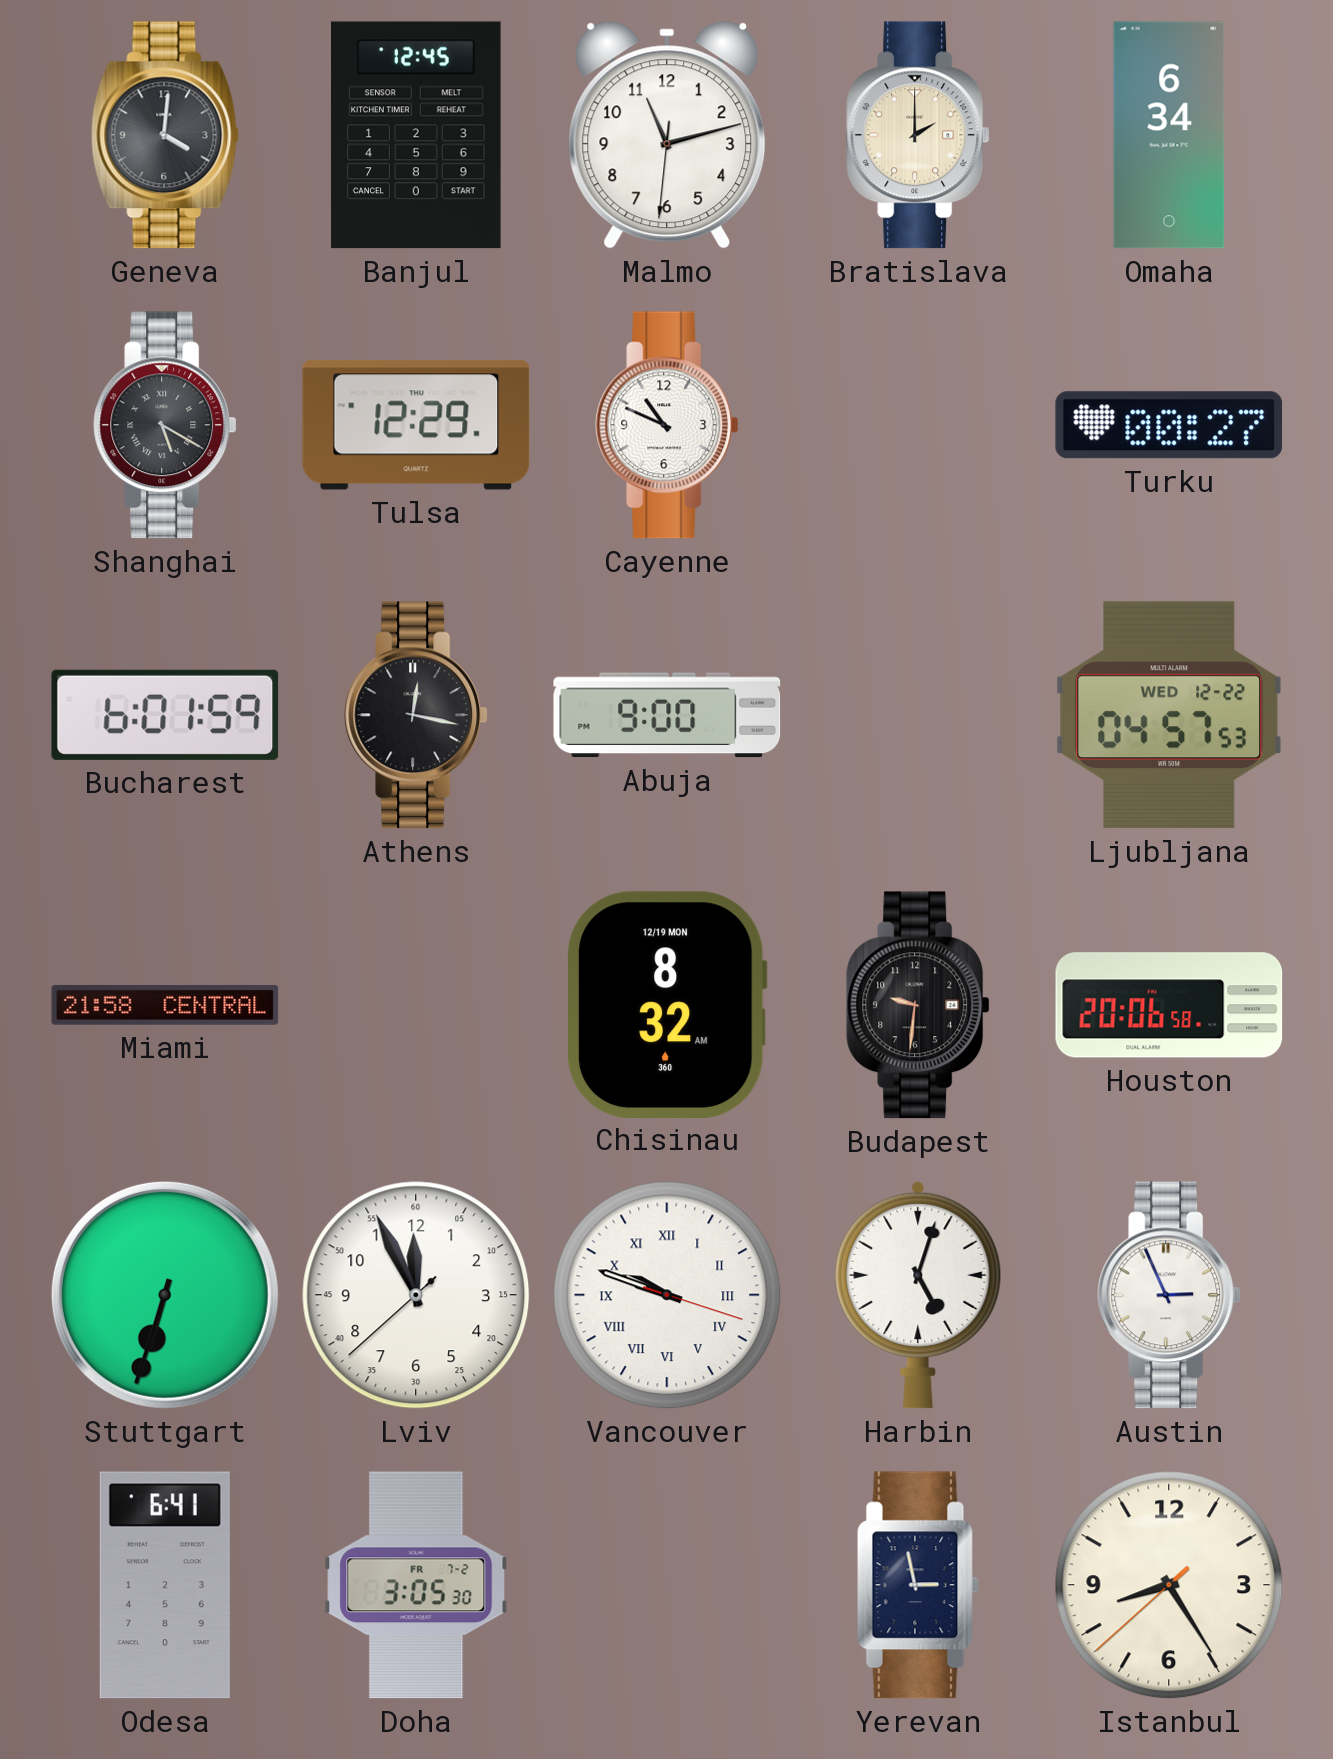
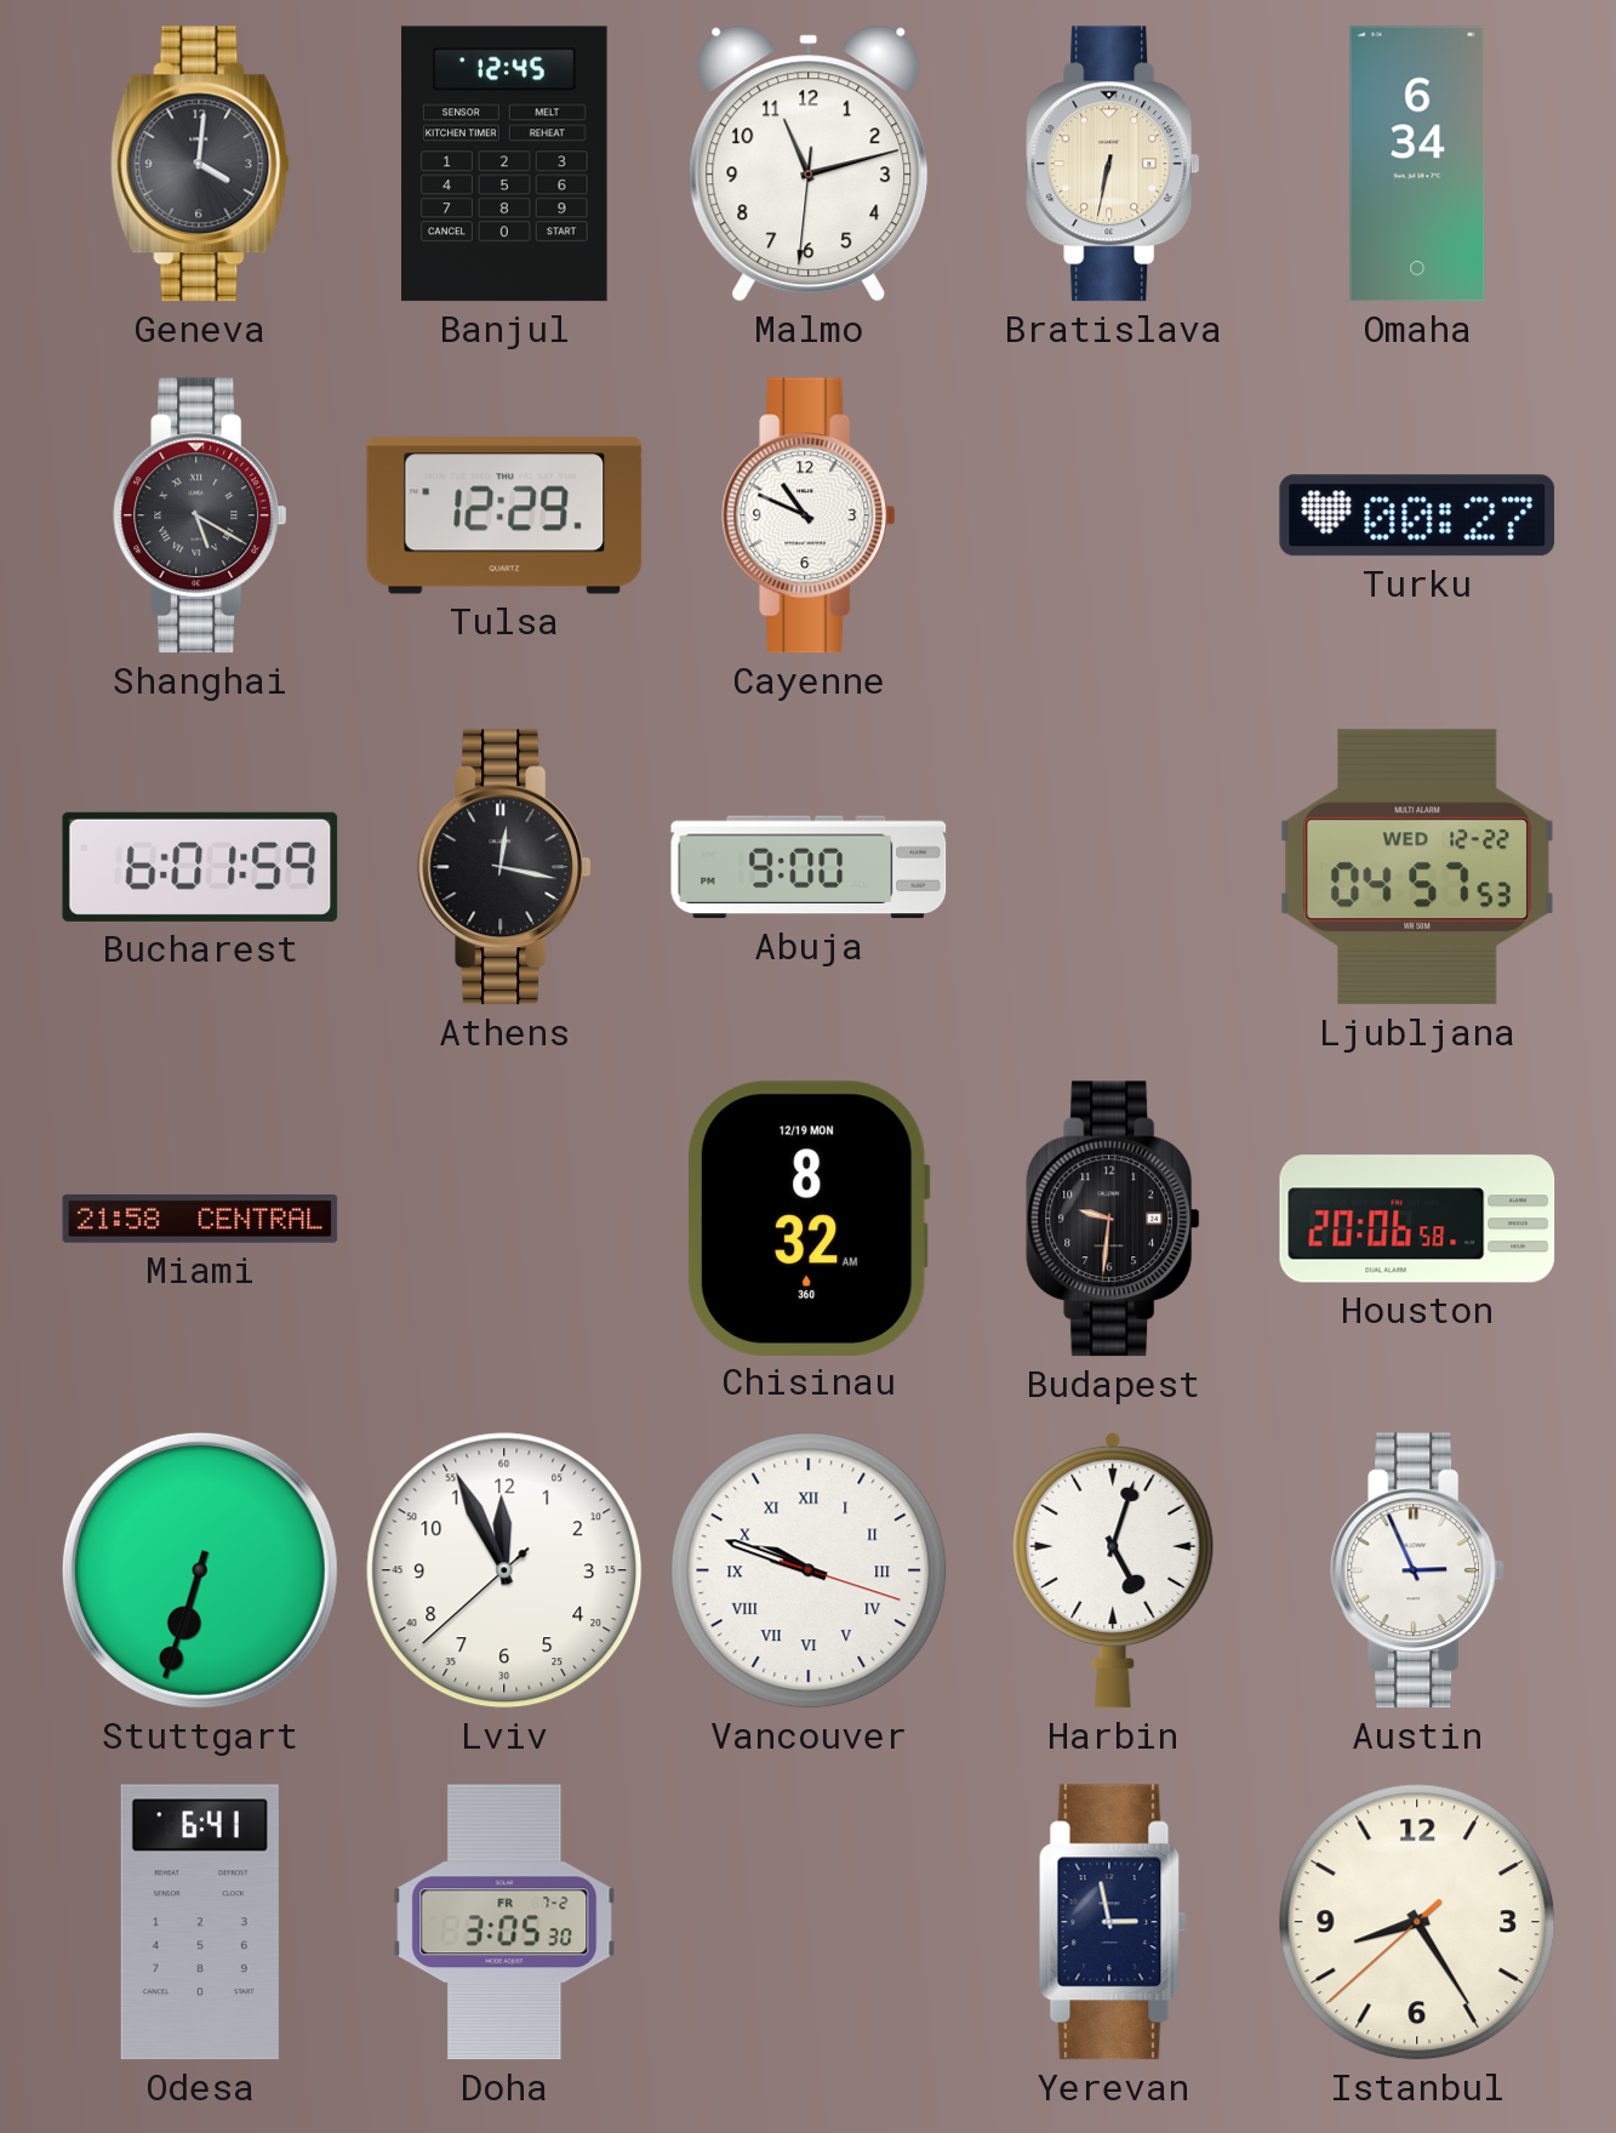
Bratislava: 2:00 -> 6:32
